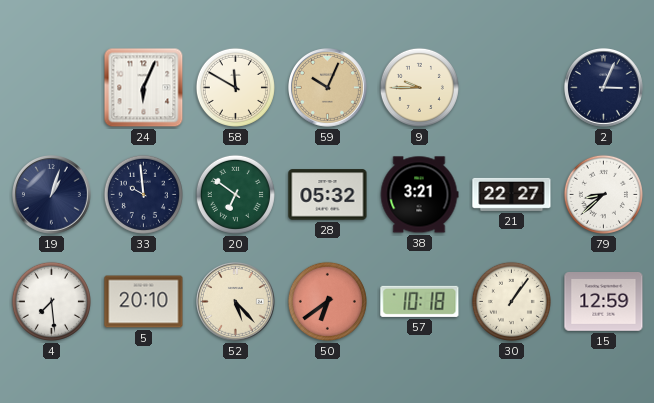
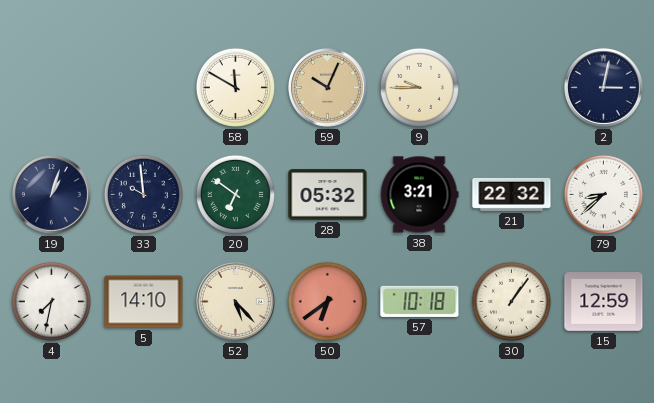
24: 6:04 -> none
2: 3:04 -> 3:02
21: 22:27 -> 22:32
4: 7:29 -> 7:32
5: 20:10 -> 14:10
